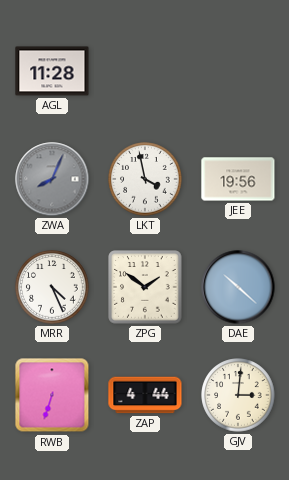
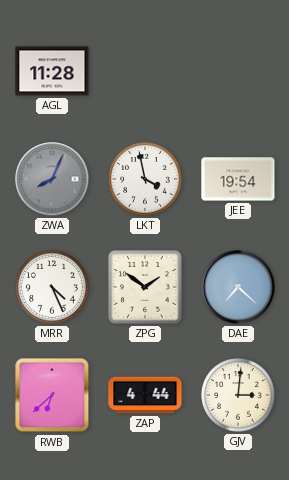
JEE: 19:56 -> 19:54
DAE: 10:22 -> 7:22
RWB: 6:33 -> 6:38
